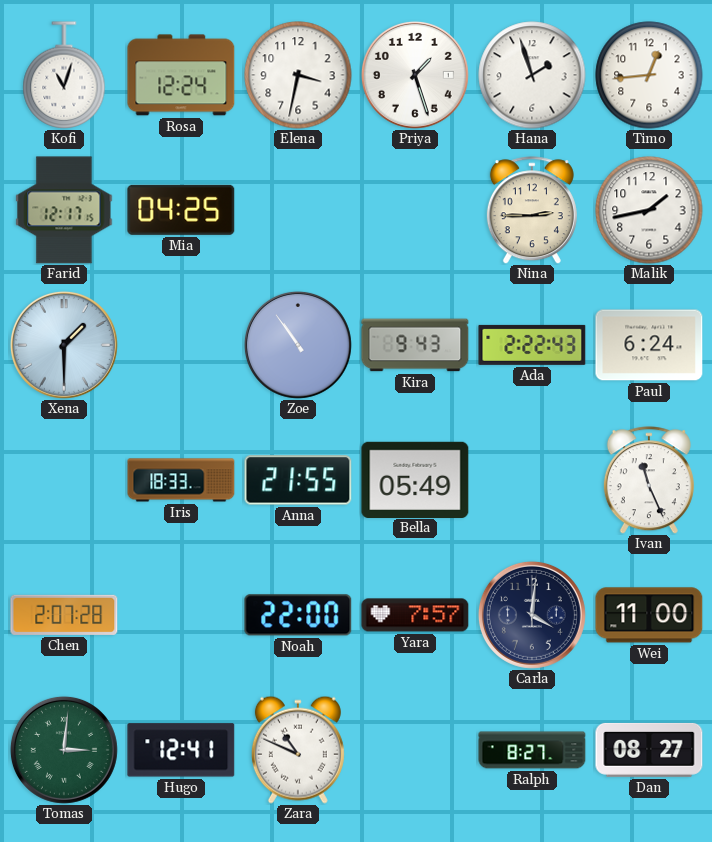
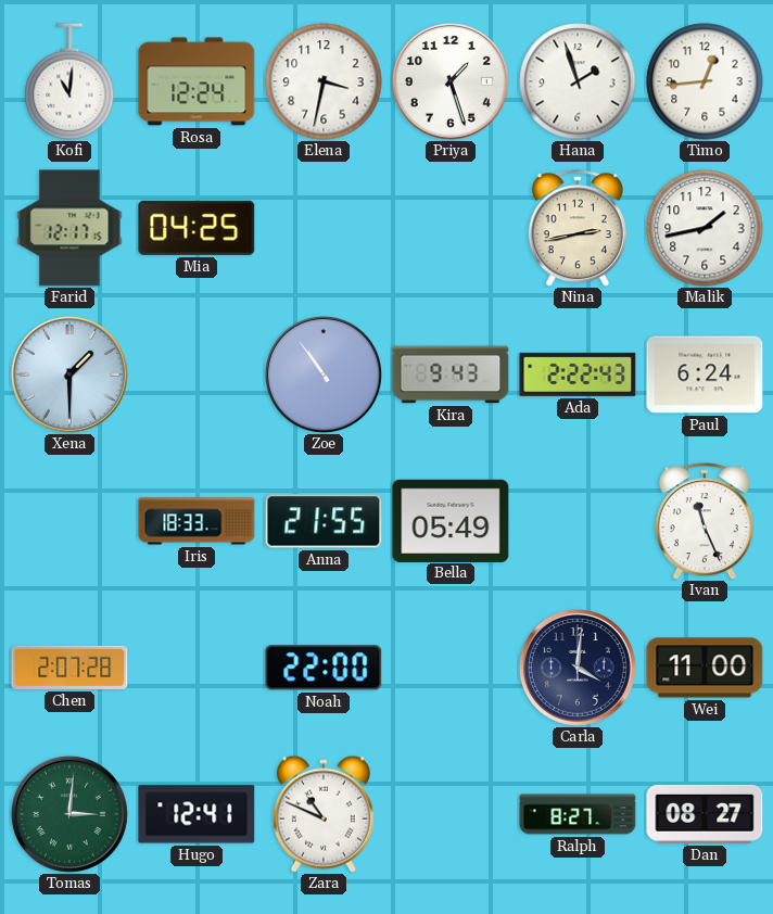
Kofi: 11:03 -> 11:01
Nina: 2:45 -> 2:43
Yara: 7:57 -> none
